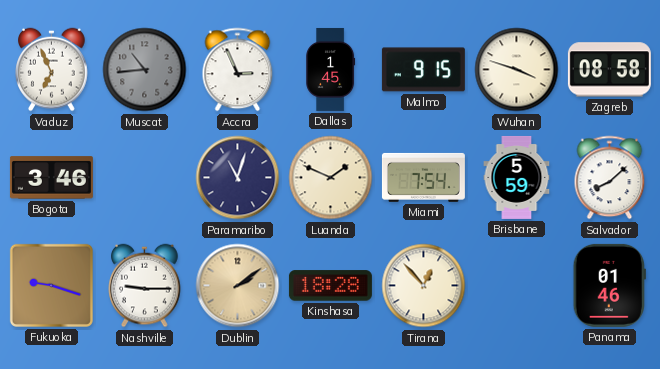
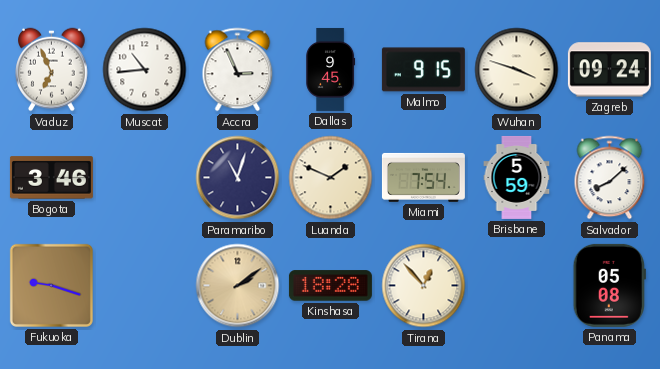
Muscat dial: grey -> white
Dallas: 1:45 -> 9:45
Zagreb: 08:58 -> 09:24
Nashville: 9:15 -> none
Panama: 01:46 -> 05:08
